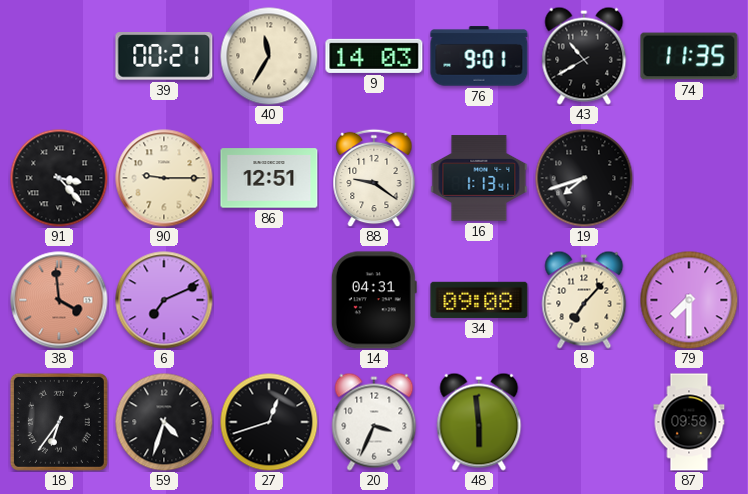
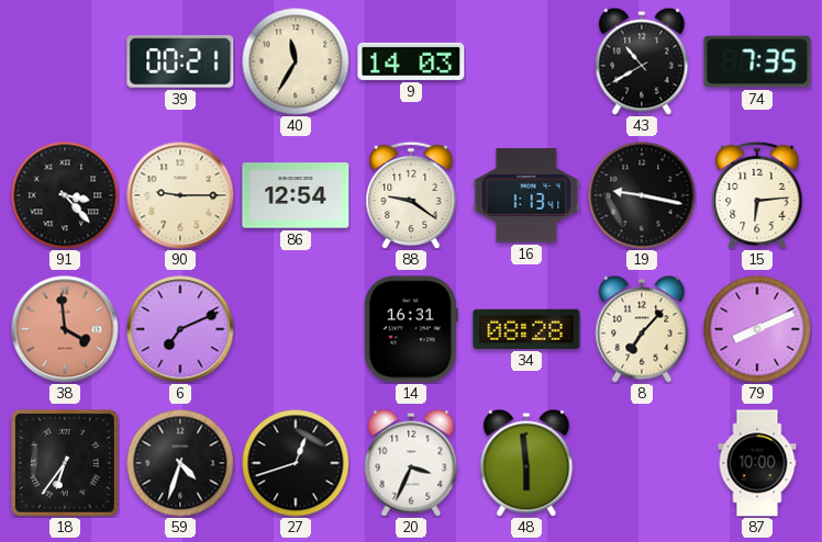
76: 9:01 -> none
74: 11:35 -> 7:35
86: 12:51 -> 12:54
19: 7:42 -> 9:17
15: none -> 6:14
14: 04:31 -> 16:31
34: 09:08 -> 08:28
79: 7:30 -> 8:11
87: 09:58 -> 10:00
